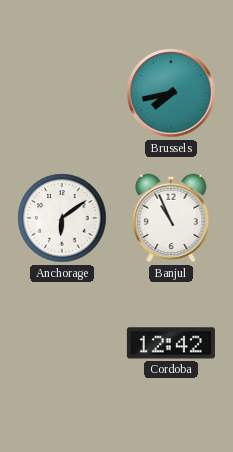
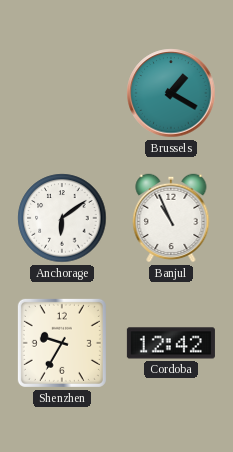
Brussels: 7:43 -> 1:20
Shenzhen: none -> 9:35
